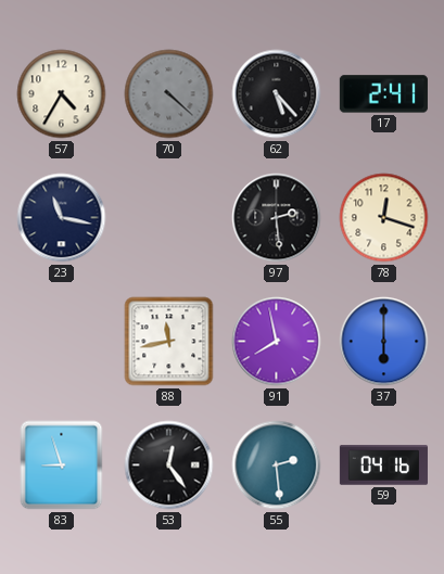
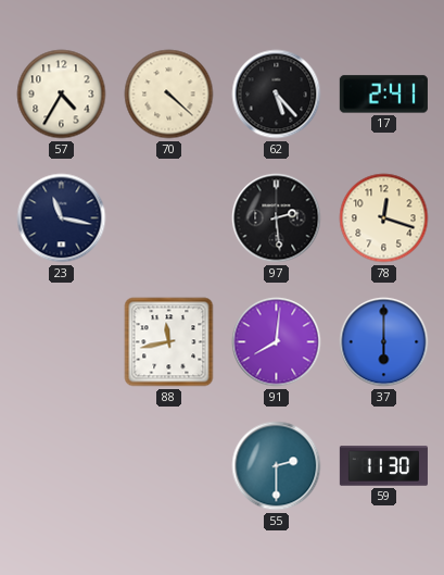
70 dial: grey -> cream
91: 7:58 -> 8:01
83: 8:57 -> none
53: 12:24 -> none
55: 2:29 -> 2:30
59: 04:16 -> 11:30
